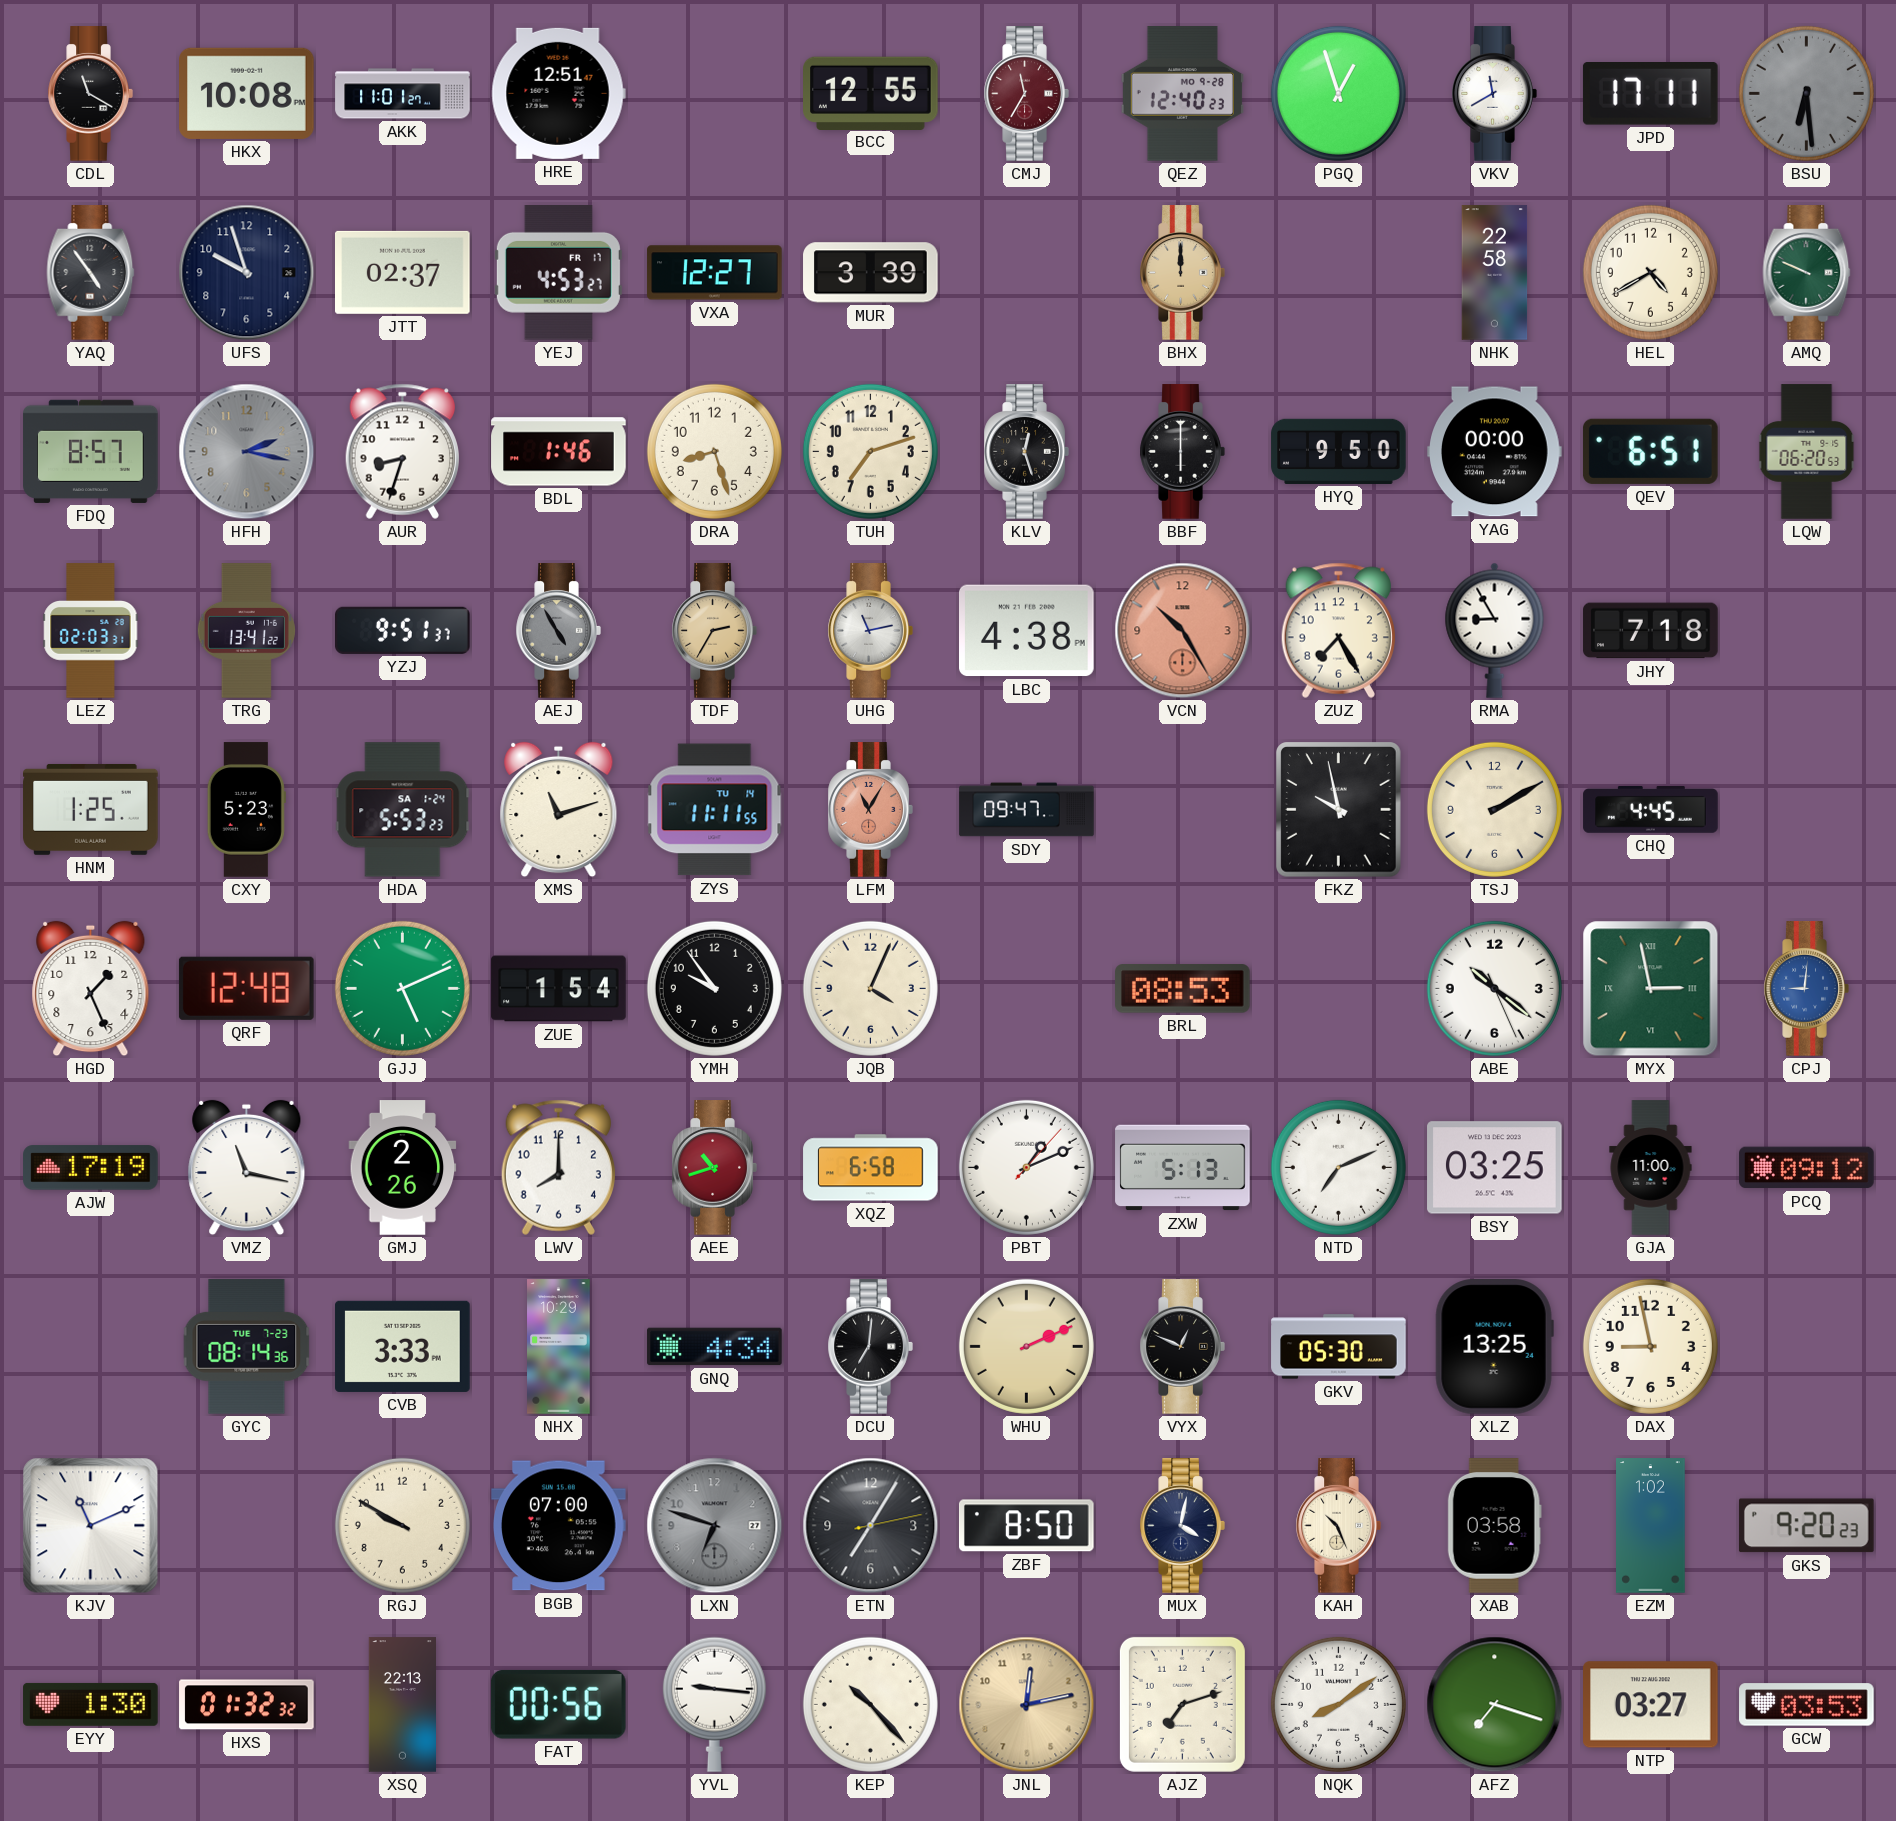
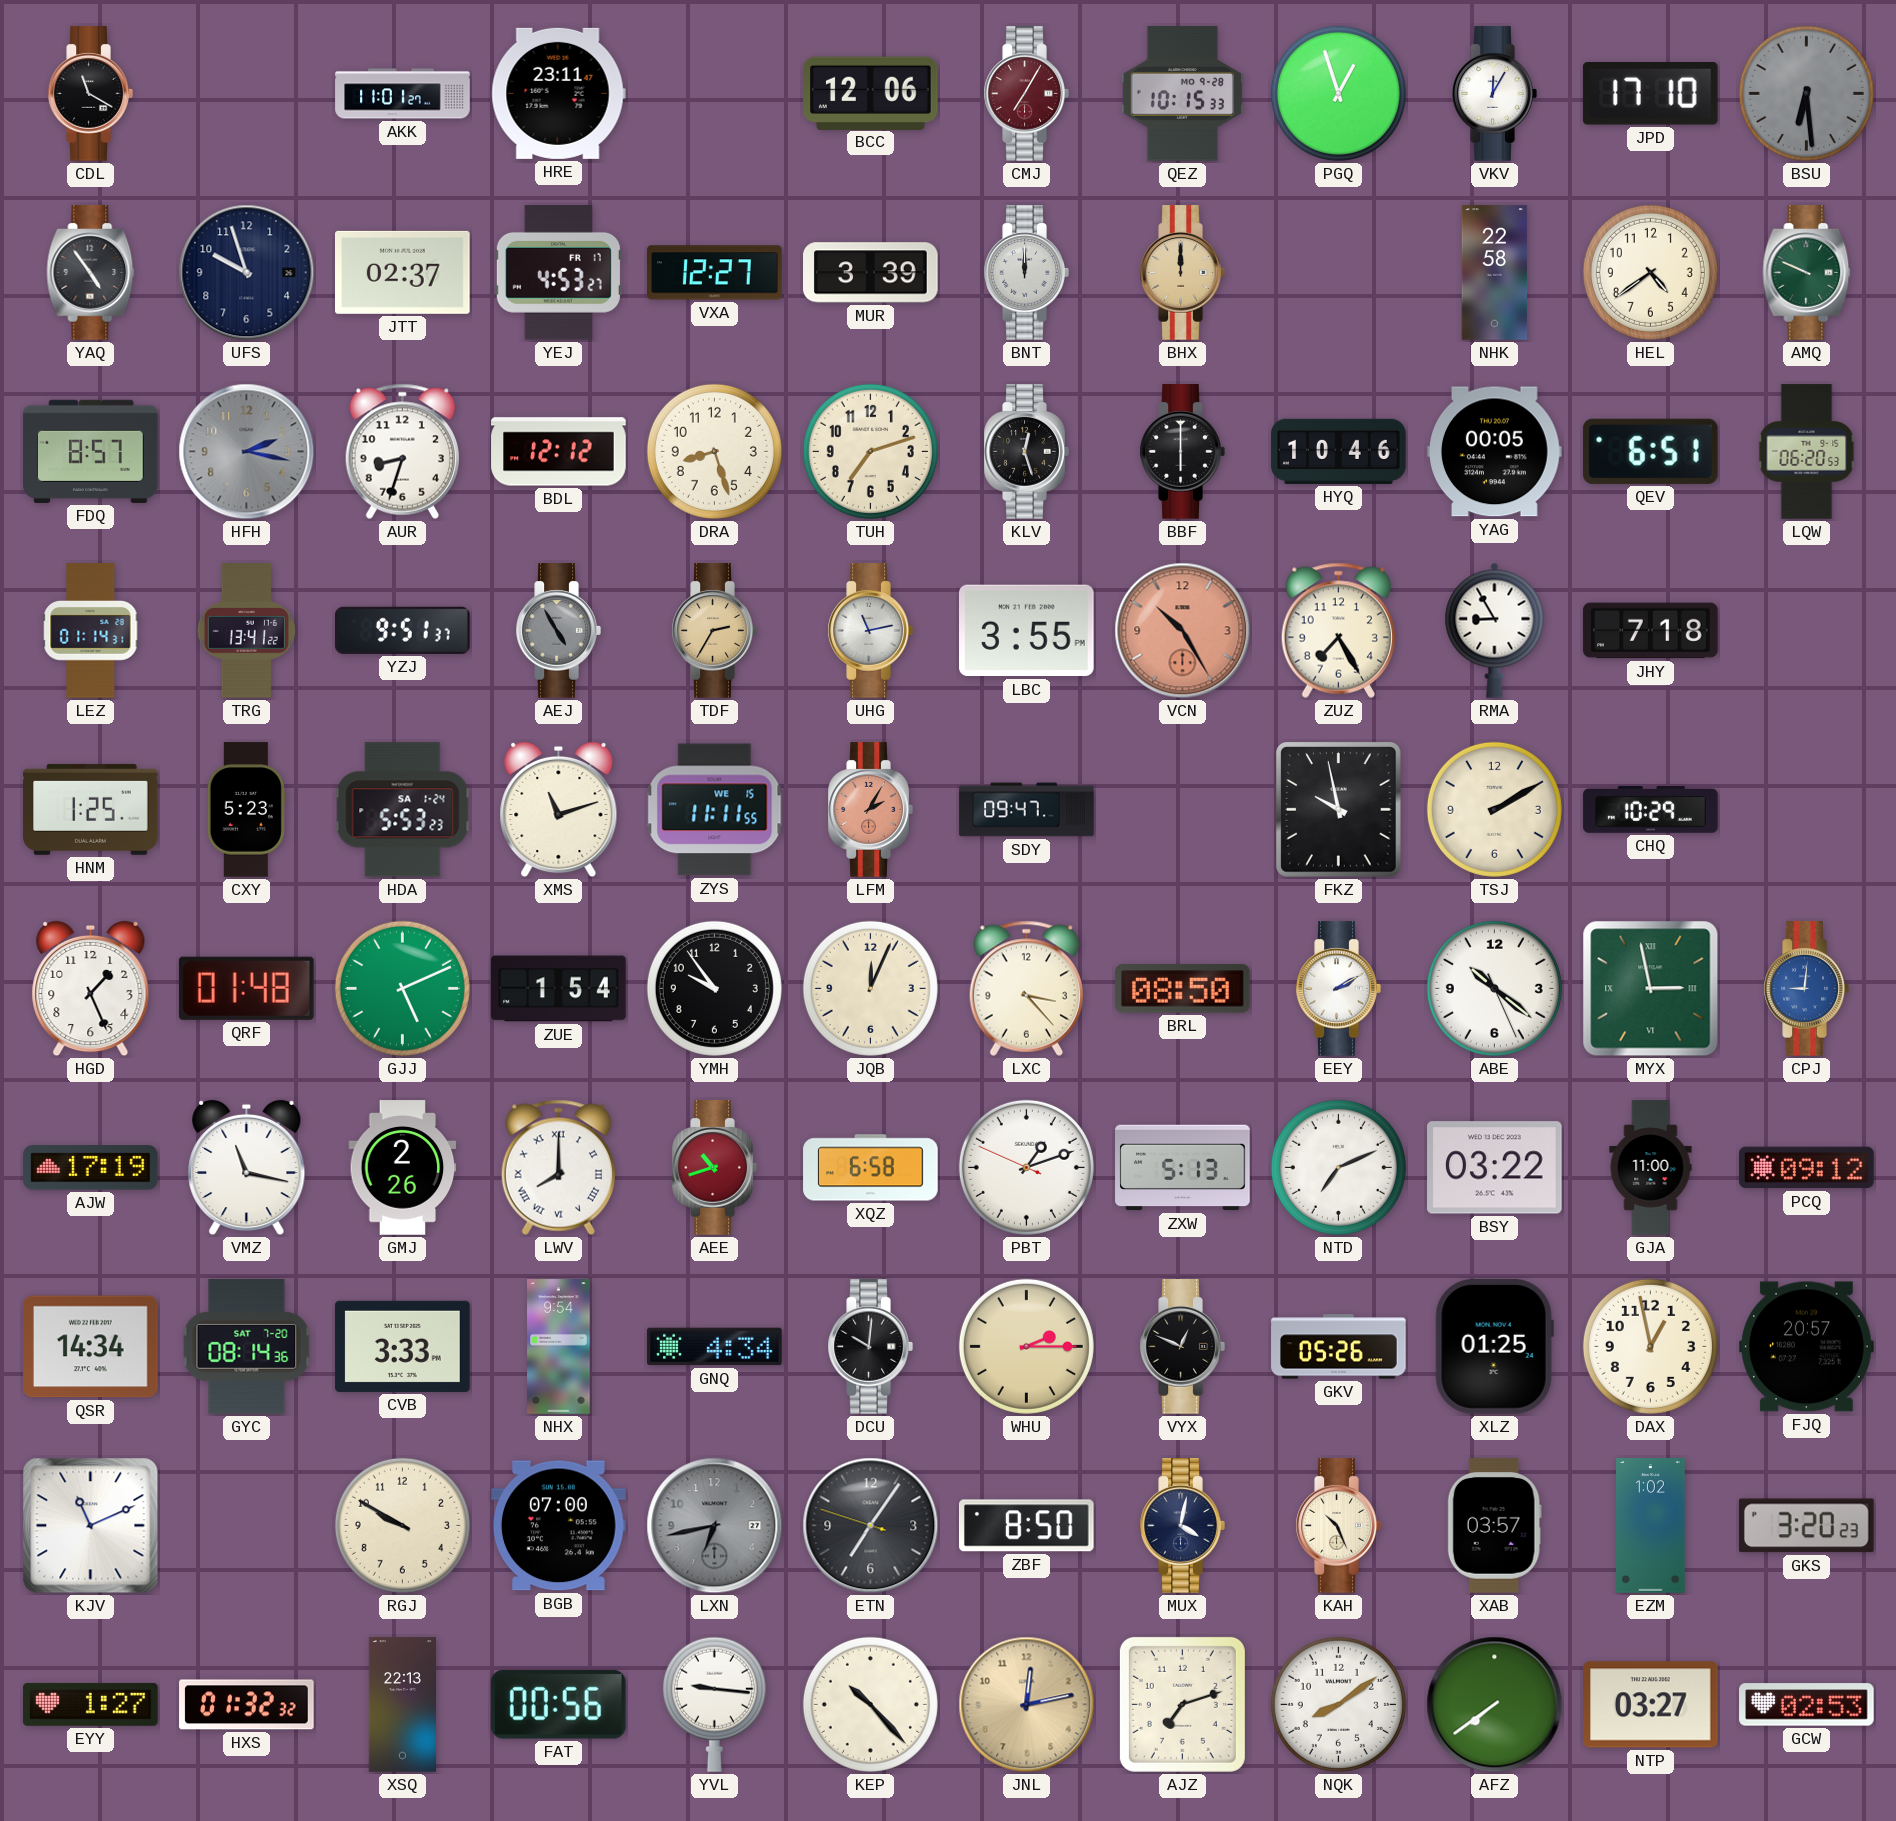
HKX: 10:08 -> none
HRE: 12:51 -> 23:11
BCC: 12:55 -> 12:06
CMJ: 11:35 -> 7:05
QEZ: 12:40 -> 10:15
VKV: 11:40 -> 12:05
JPD: 17:11 -> 17:10
BNT: none -> 12:00
HEL: 4:40 -> 4:39
BDL: 1:46 -> 12:12
HYQ: 9:50 -> 10:46
YAG: 00:00 -> 00:05
LEZ: 02:03 -> 01:14
LBC: 4:38 -> 3:55
ZYS date: TU 14 -> WE 15
LFM: 11:05 -> 2:05
CHQ: 4:45 -> 10:29
QRF: 12:48 -> 01:48
JQB: 4:04 -> 12:04
LXC: none -> 3:23
BRL: 08:53 -> 08:50
EEY: none -> 2:10
LWV numerals: Arabic -> Roman
PBT: 1:11:07 -> 1:11:49
BSY: 03:25 -> 03:22
QSR: none -> 14:34
GYC date: TUE 7-23 -> SAT 7-20
NHX: 10:29 -> 9:54
DCU: 7:01 -> 10:01
WHU: 2:11 -> 2:15
GKV: 05:30 -> 05:26
XLZ: 13:25 -> 01:25
DAX: 8:58 -> 12:58
FJQ: none -> 20:57
LXN: 6:48 -> 6:43
ETN: 7:05:13 -> 7:05:48
XAB: 03:58 -> 03:57
GKS: 9:20 -> 3:20
EYY: 1:30 -> 1:27
AFZ: 7:18 -> 7:39
GCW: 03:53 -> 02:53
